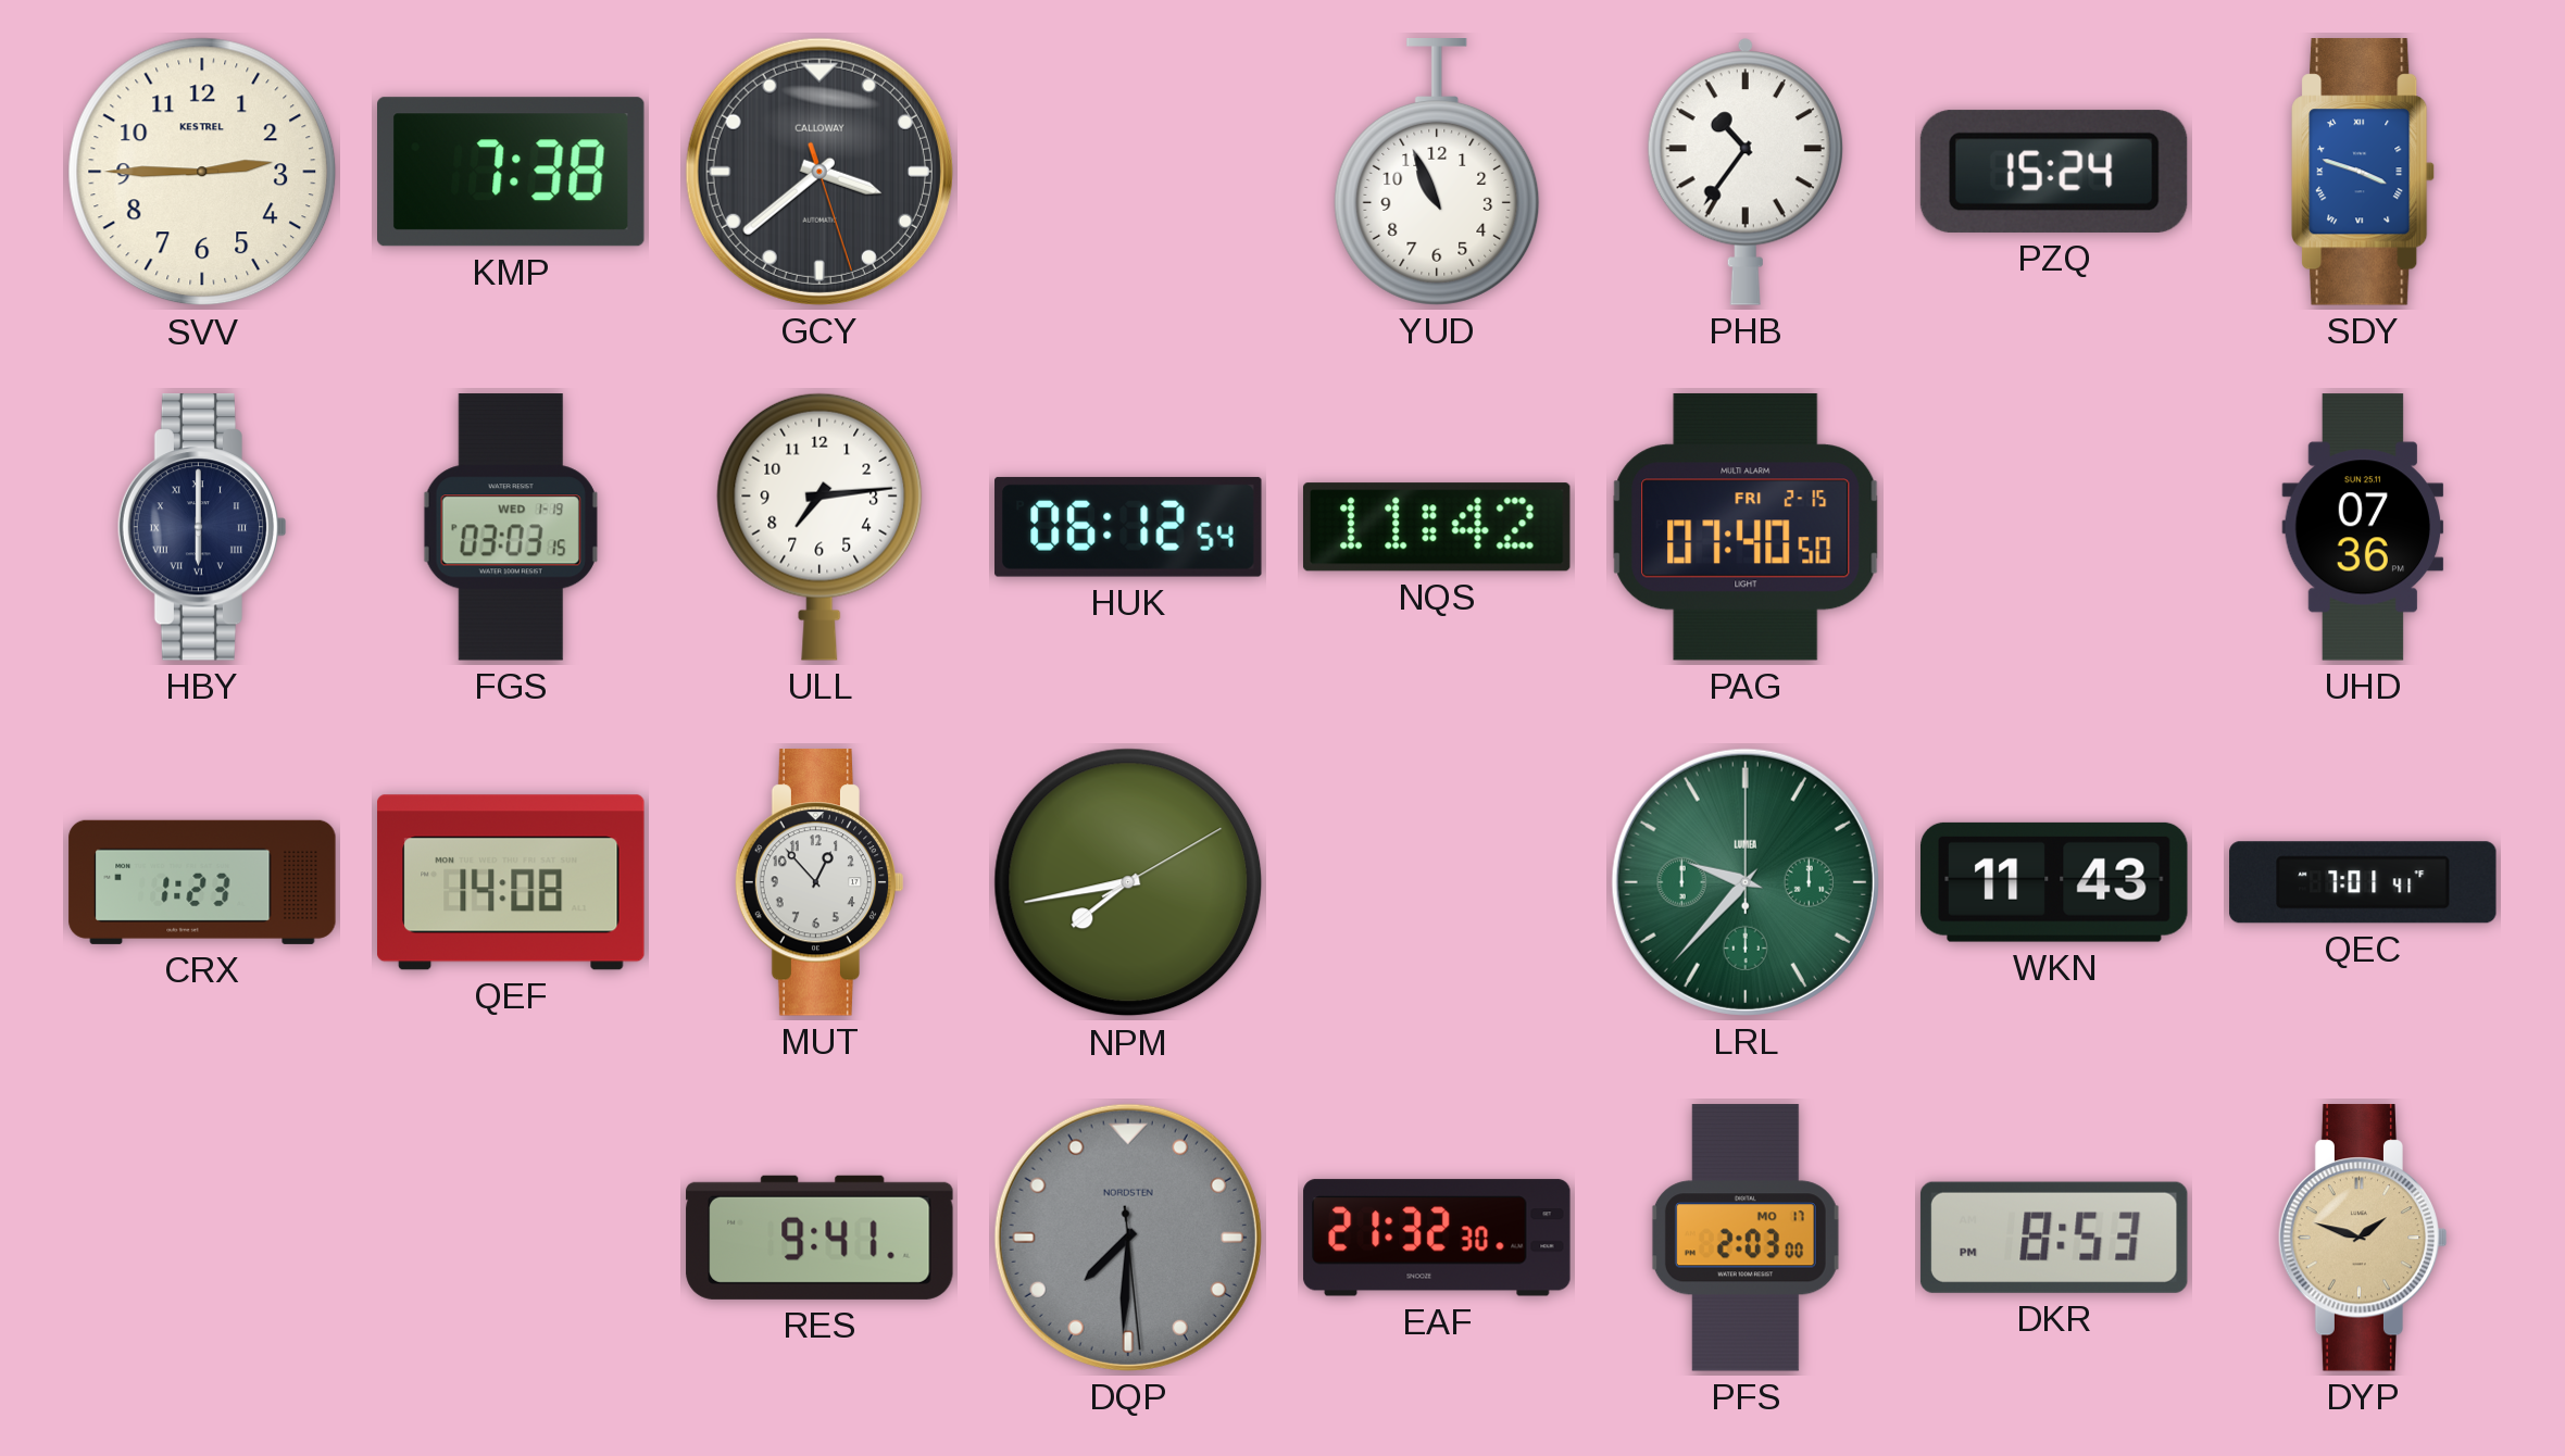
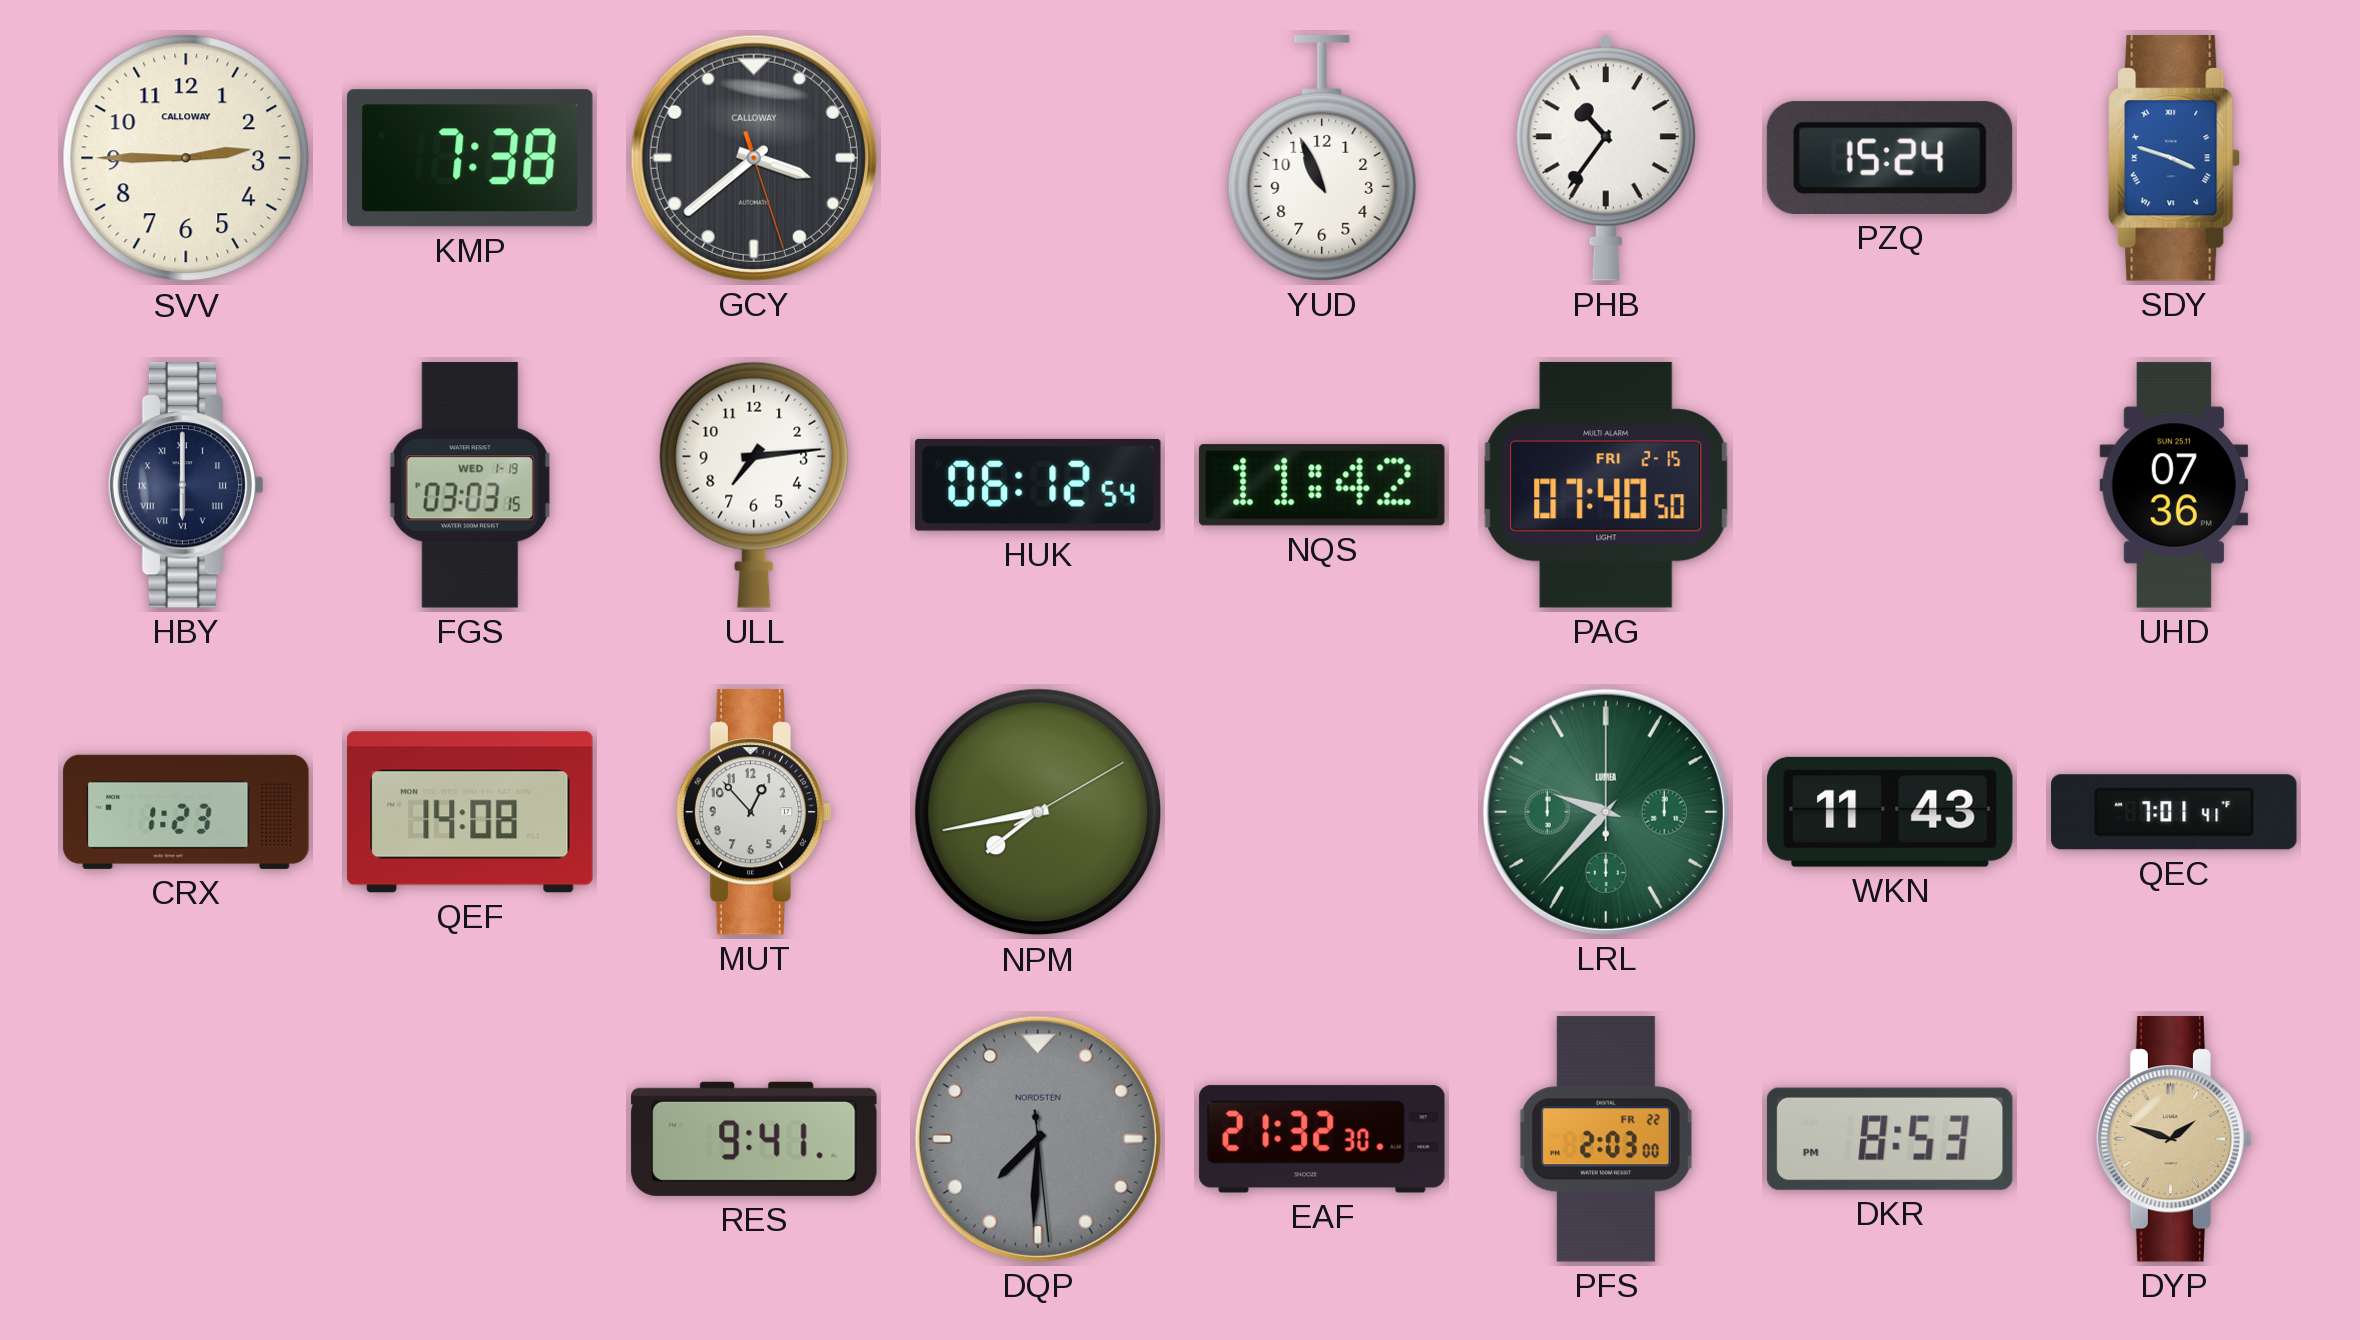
SVV brand: KESTREL -> CALLOWAY
PFS date: MO 17 -> FR 22
